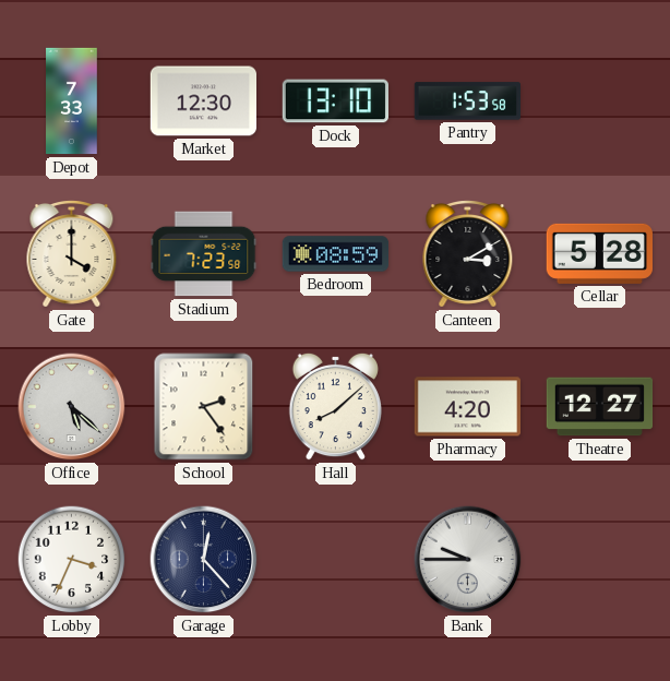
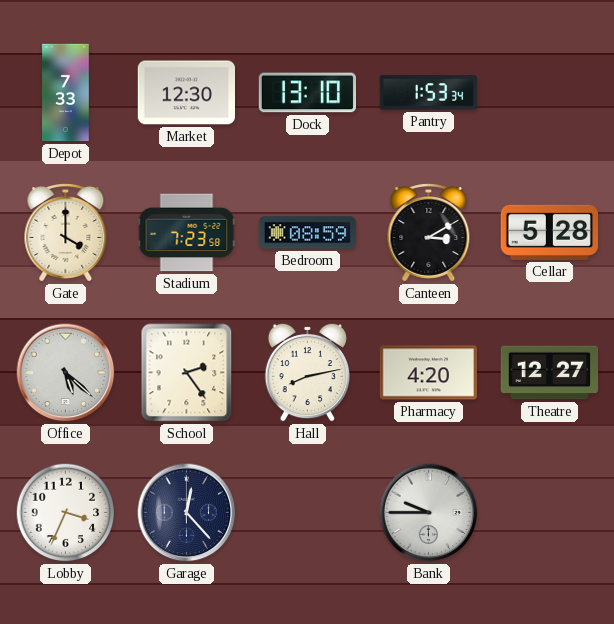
Pantry: 1:53:58 -> 1:53:34
Hall: 8:08 -> 8:13
